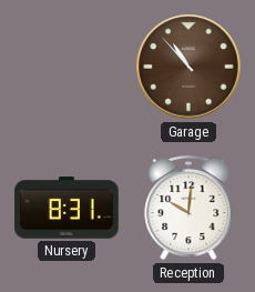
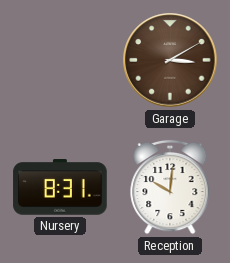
Garage: 10:53 -> 3:10
